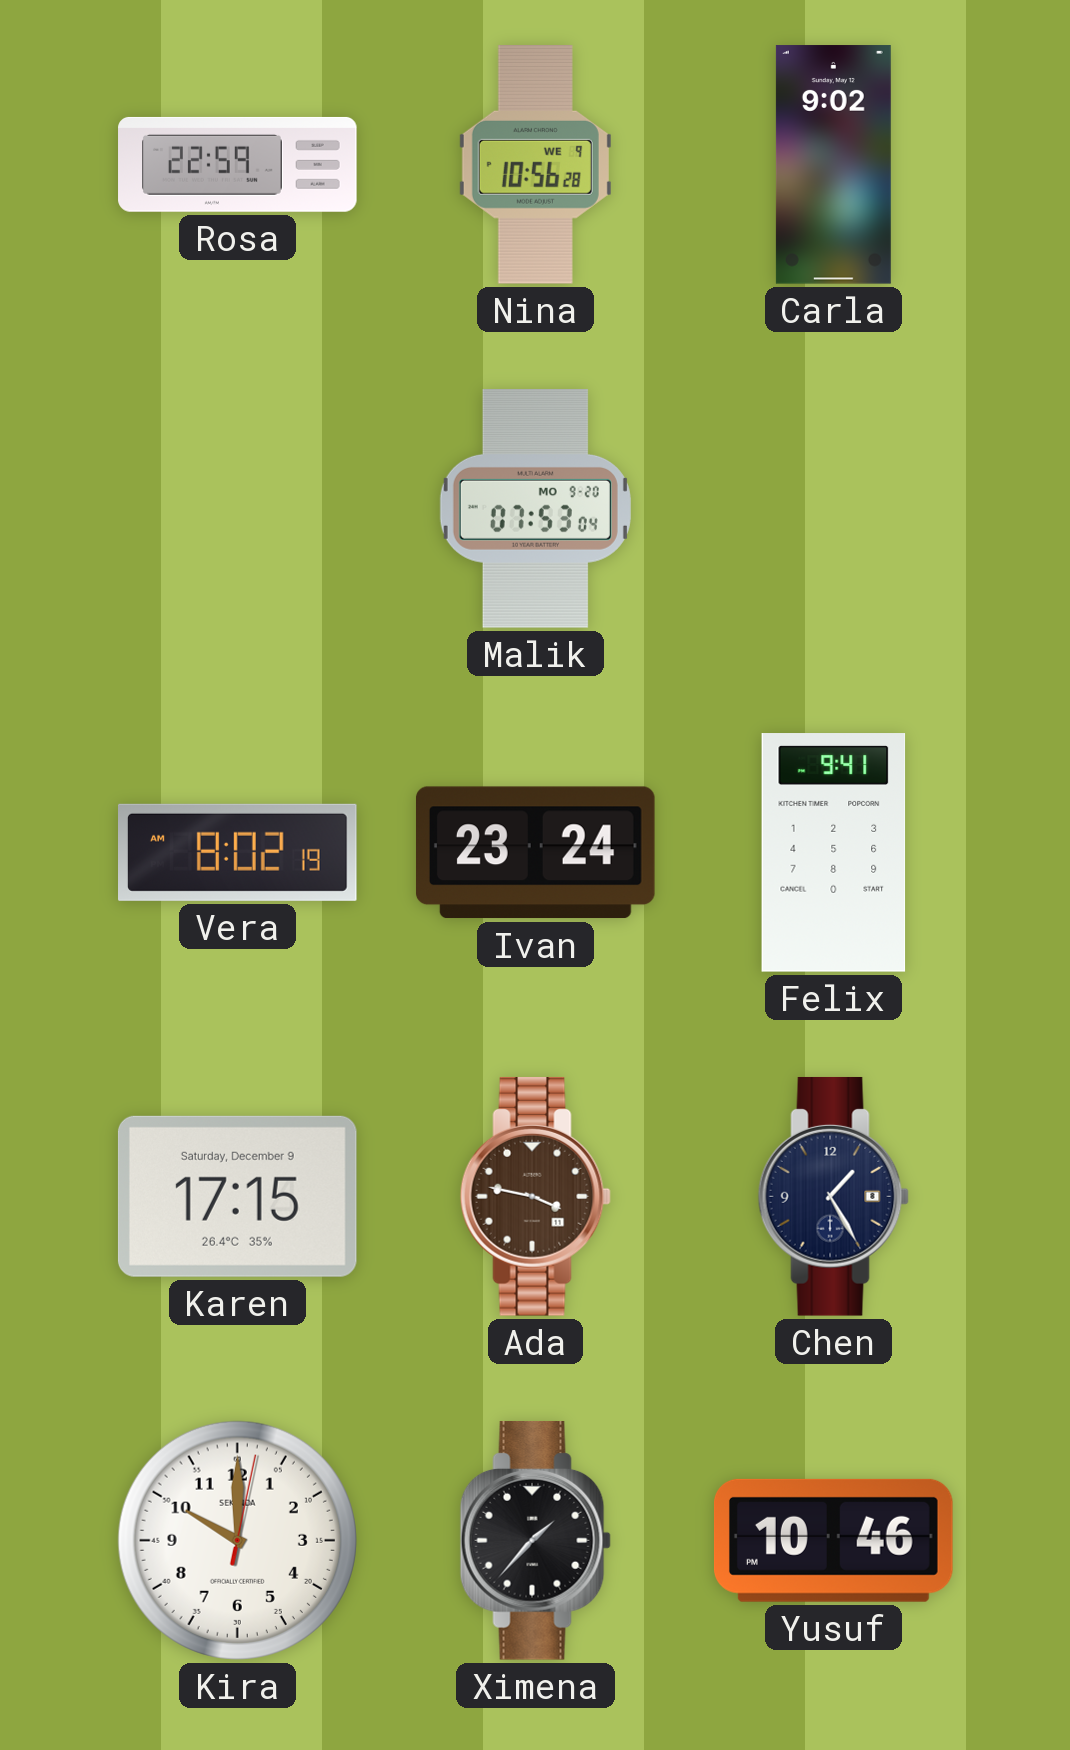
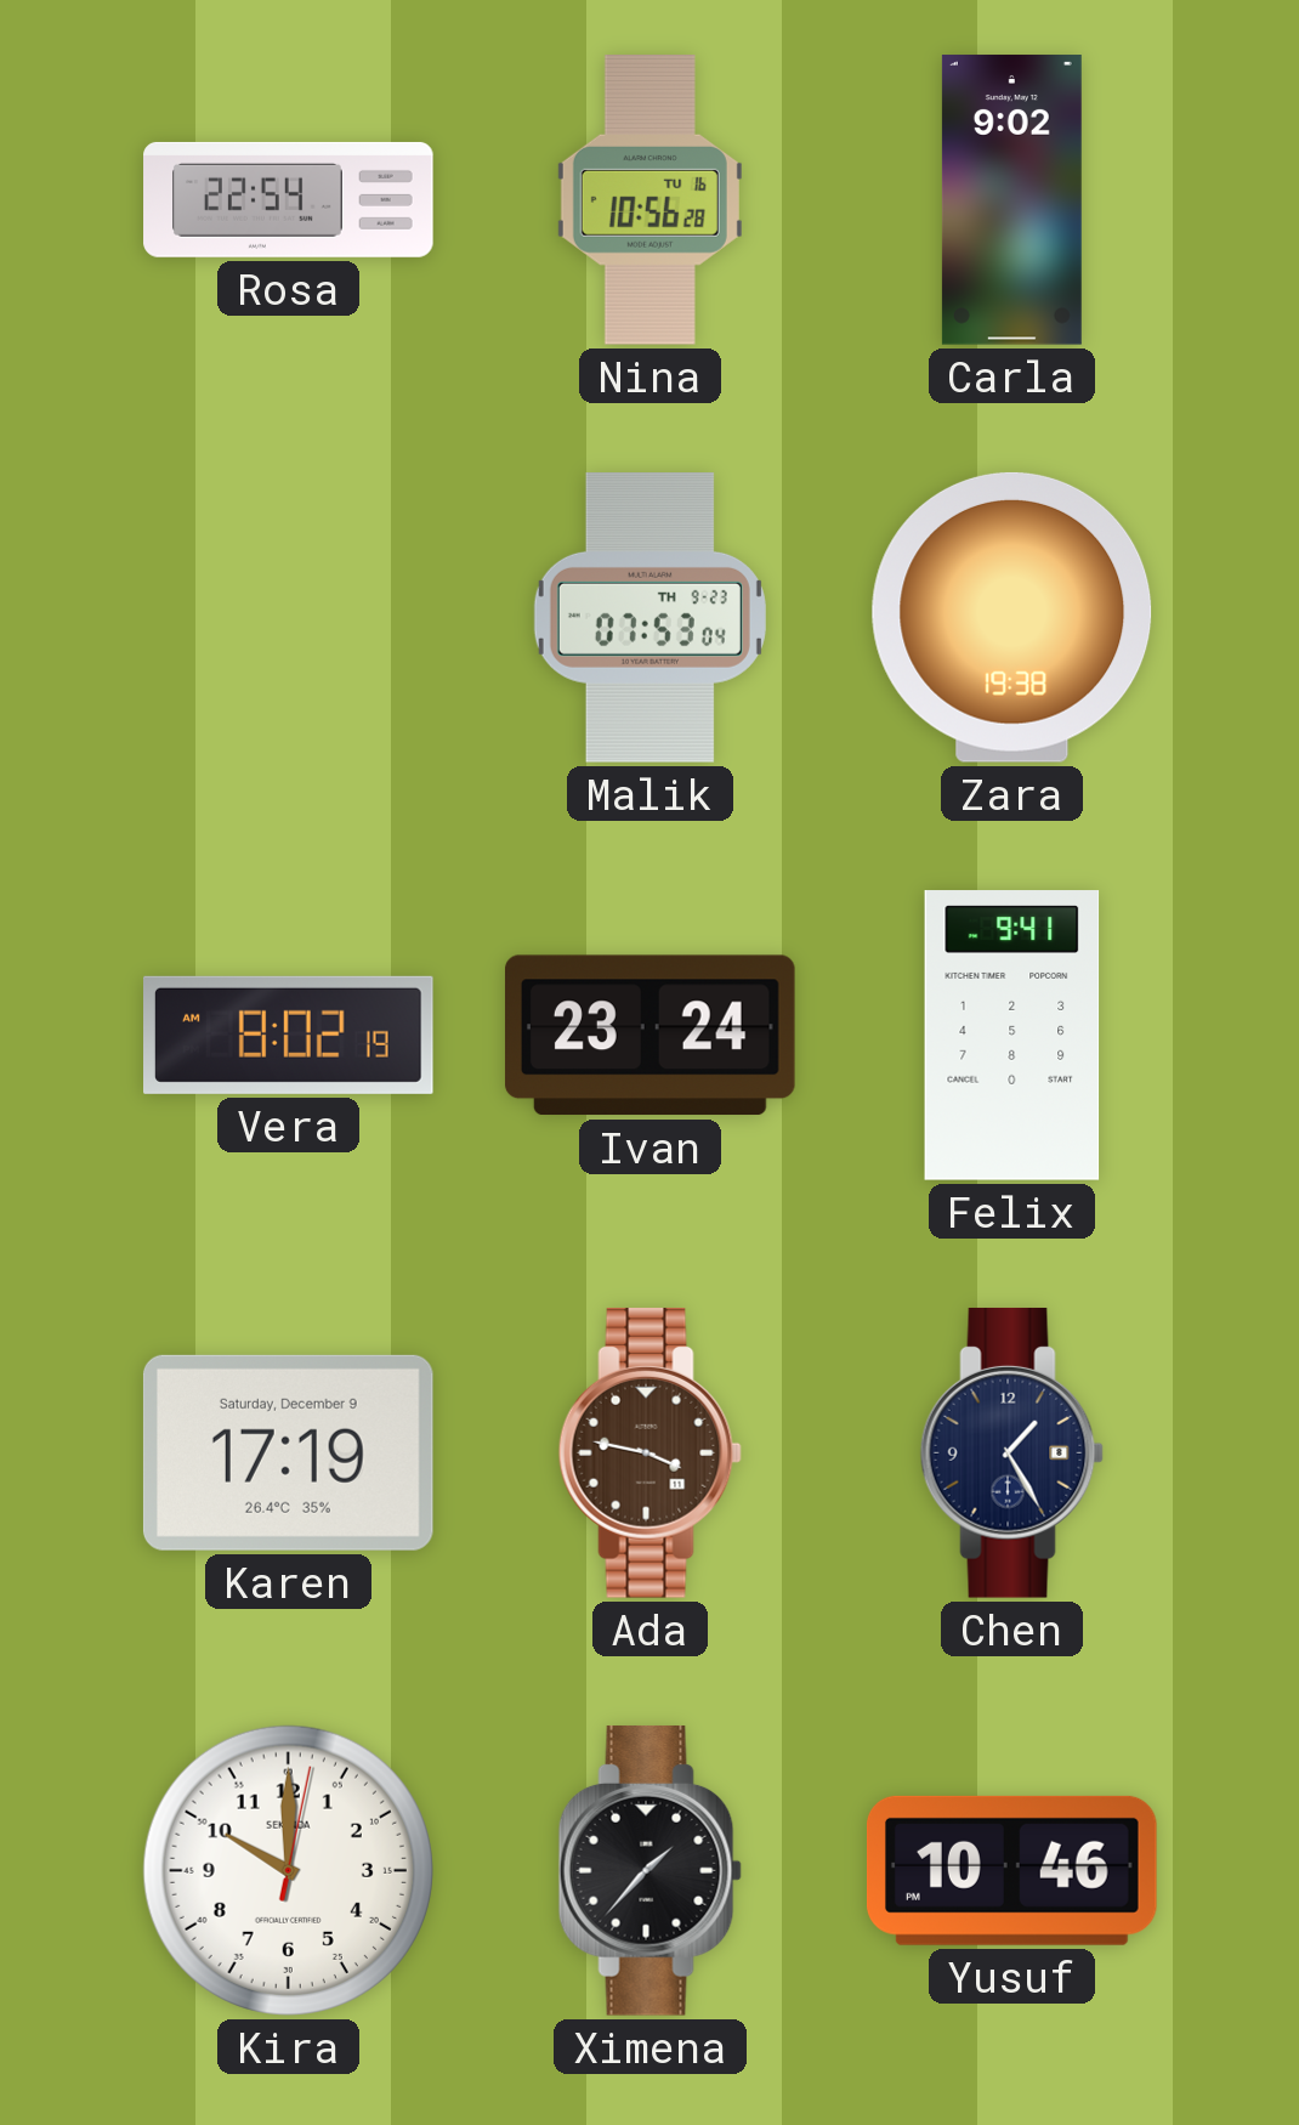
Rosa: 22:59 -> 22:54
Nina date: WE 9 -> TU 16
Malik date: MO 9-20 -> TH 9-23
Zara: none -> 19:38
Karen: 17:15 -> 17:19
